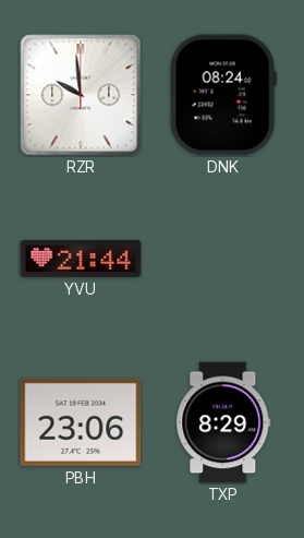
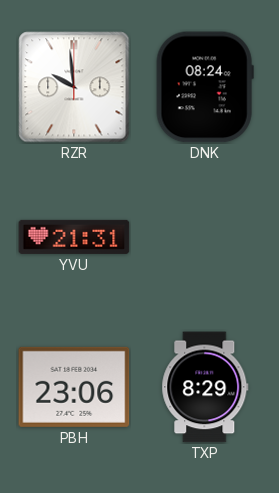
YVU: 21:44 -> 21:31
